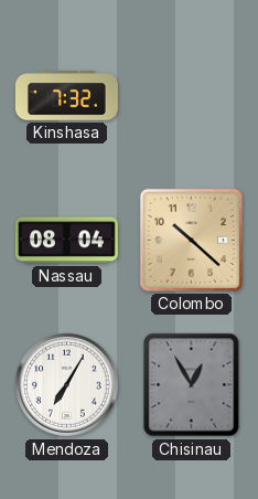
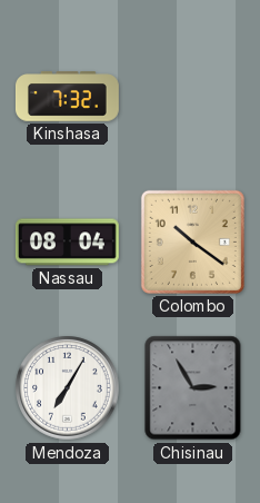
Colombo: 10:22 -> 10:21
Chisinau: 12:55 -> 2:55
